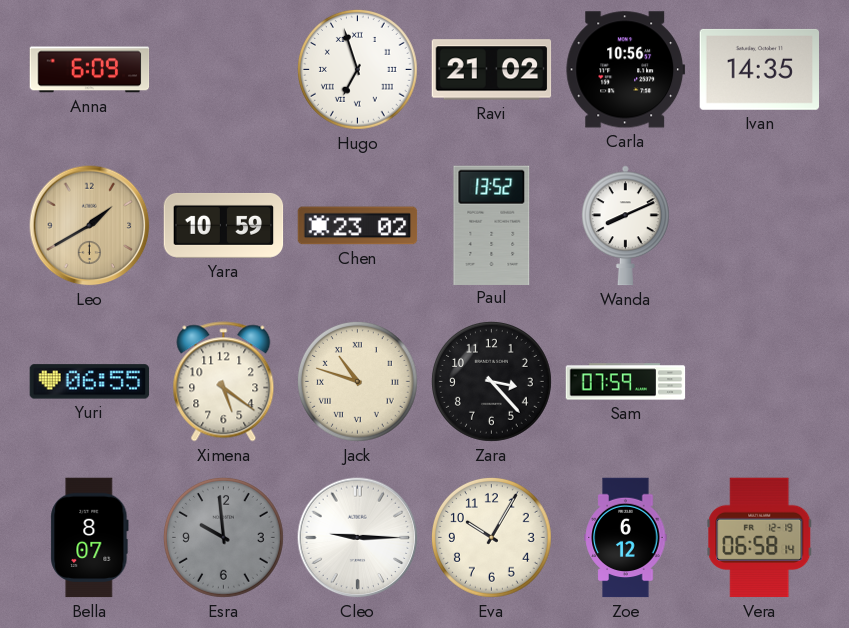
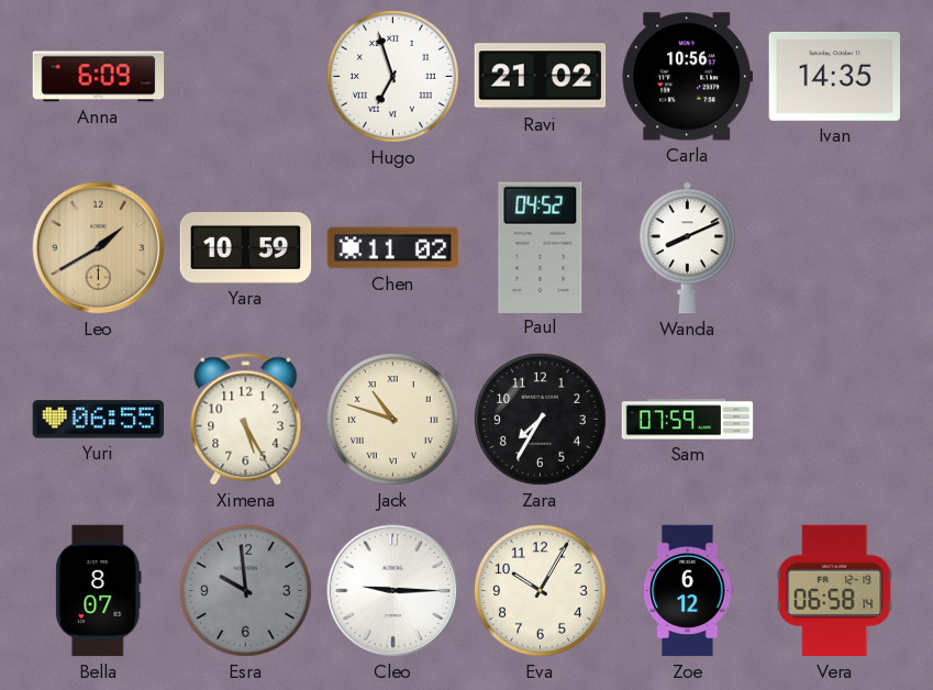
Chen: 23:02 -> 11:02
Paul: 13:52 -> 04:52
Ximena: 5:21 -> 5:25
Zara: 3:23 -> 7:35
